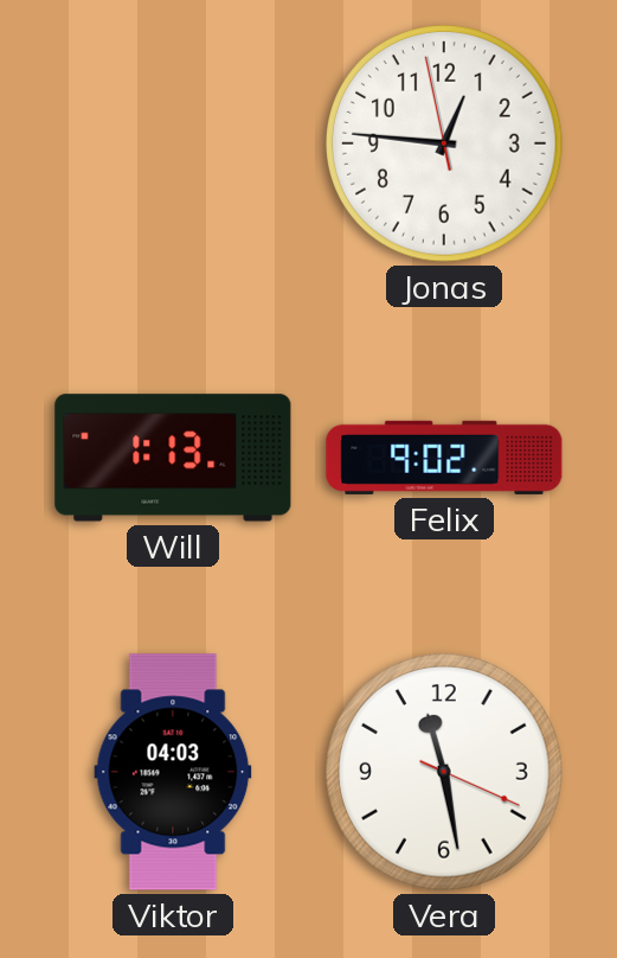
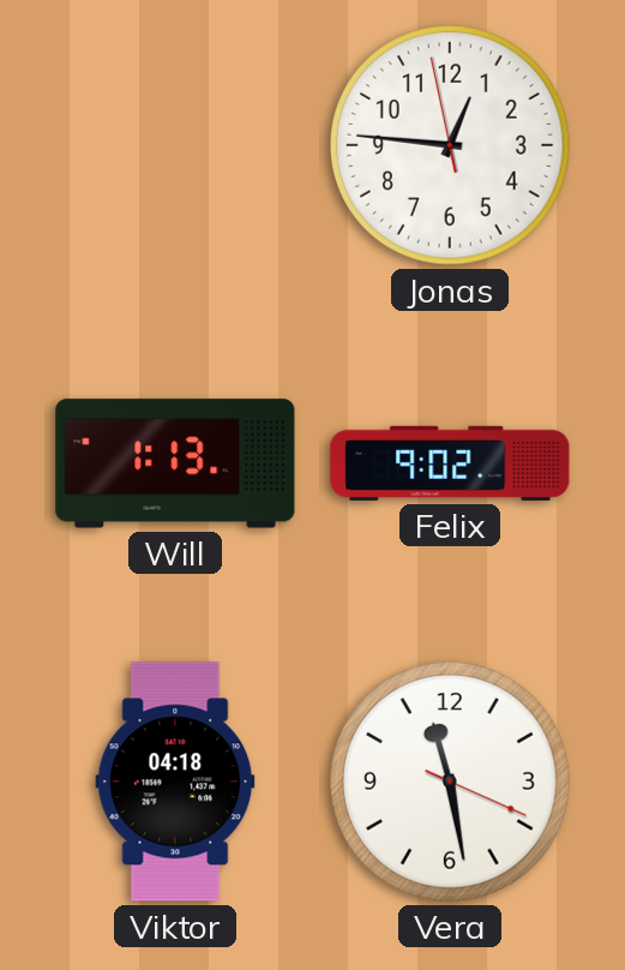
Viktor: 04:03 -> 04:18
